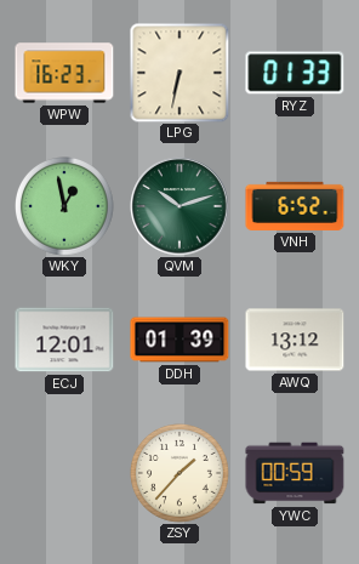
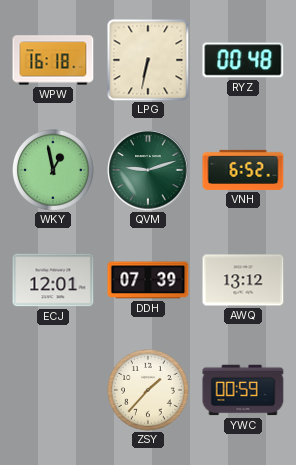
WPW: 16:23 -> 16:18
RYZ: 01:33 -> 00:48
QVM: 10:12 -> 9:12
DDH: 01:39 -> 07:39
